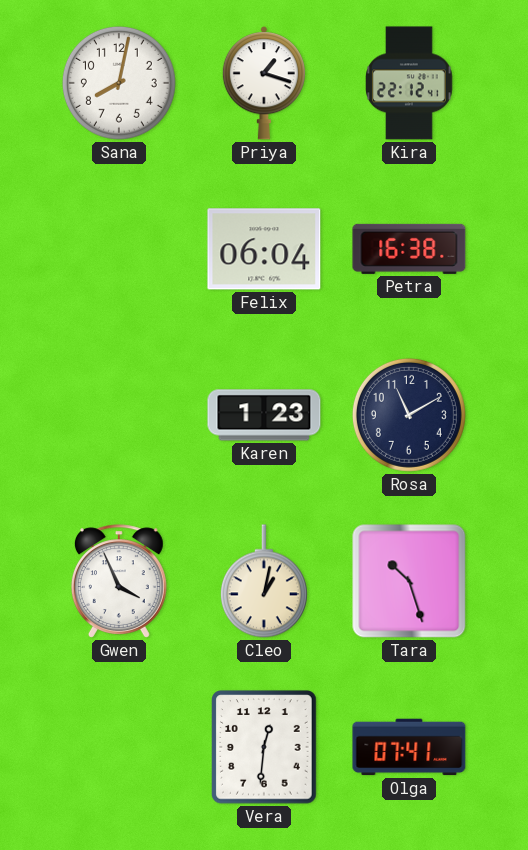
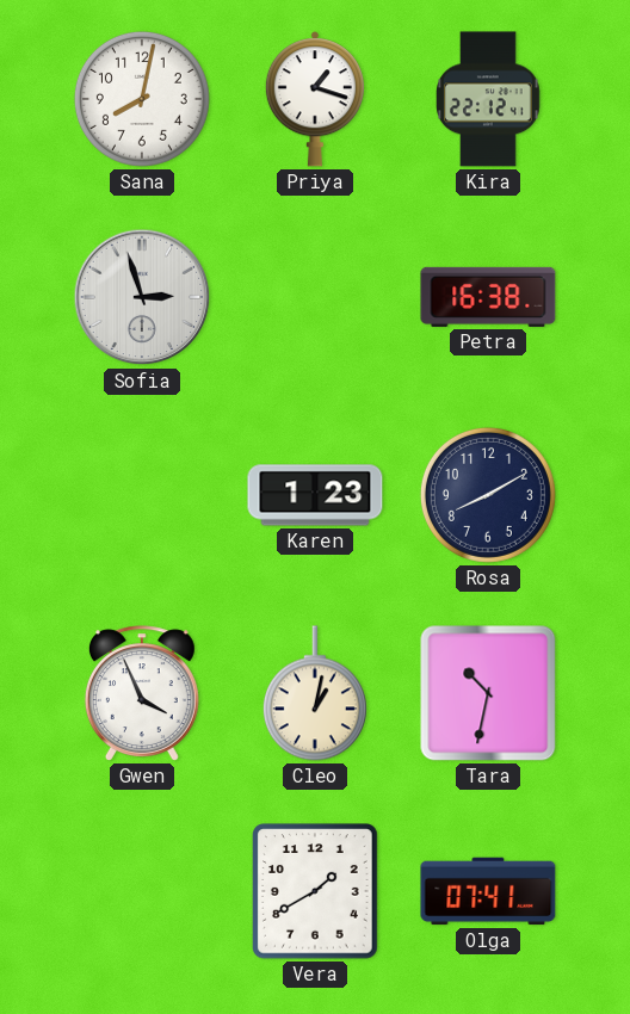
Sofia: none -> 2:57
Felix: 06:04 -> none
Rosa: 11:10 -> 8:10
Tara: 10:27 -> 10:32
Vera: 12:31 -> 1:40
